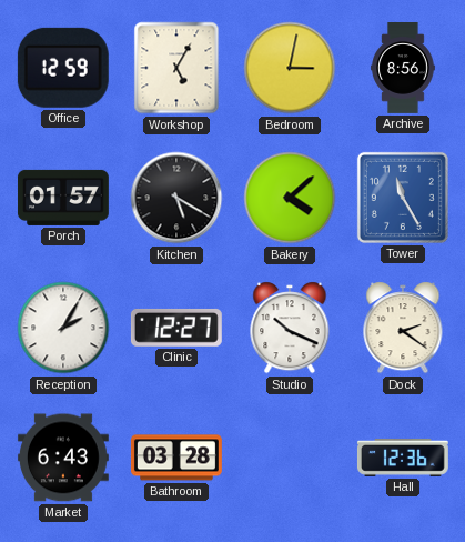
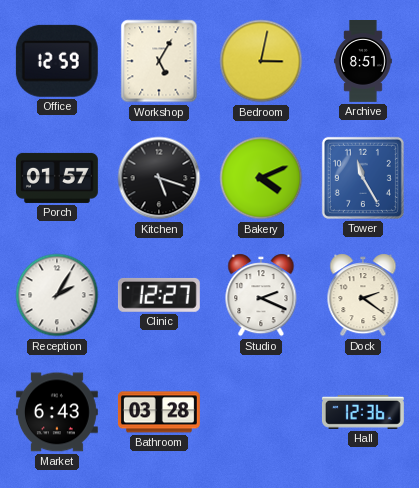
Archive: 8:56 -> 8:51
Kitchen: 5:20 -> 5:18
Bakery: 4:08 -> 4:11
Studio: 10:19 -> 2:19
